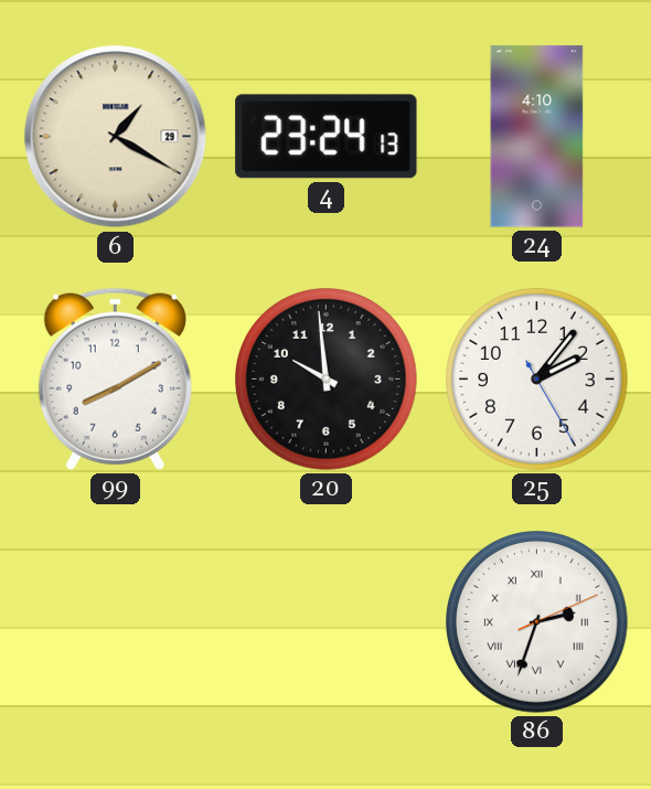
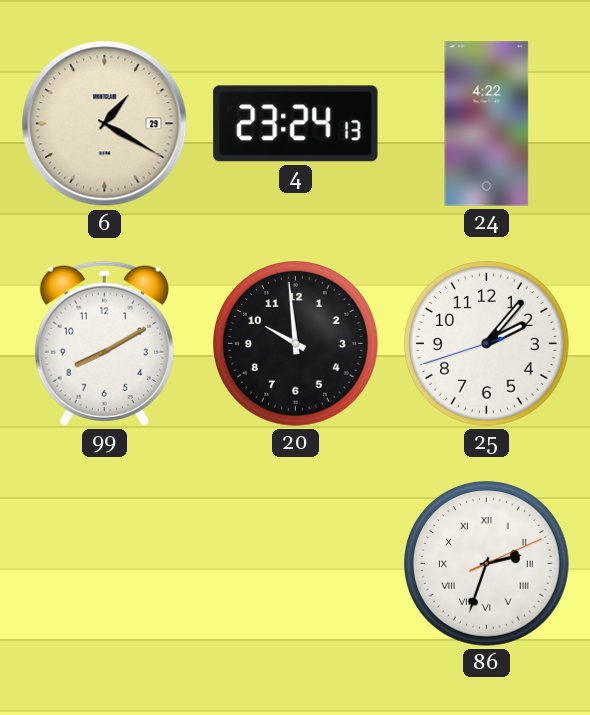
24: 4:10 -> 4:22
25: 2:06:25 -> 2:06:42
